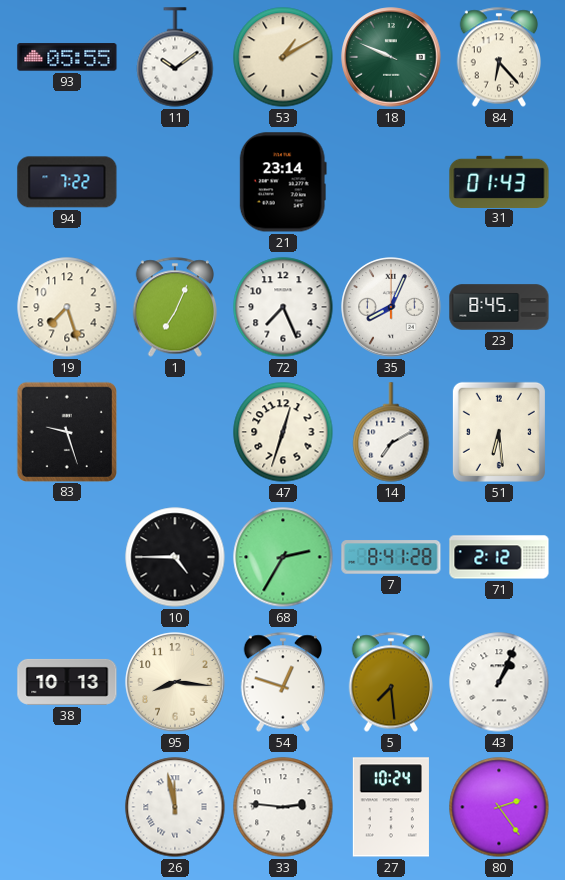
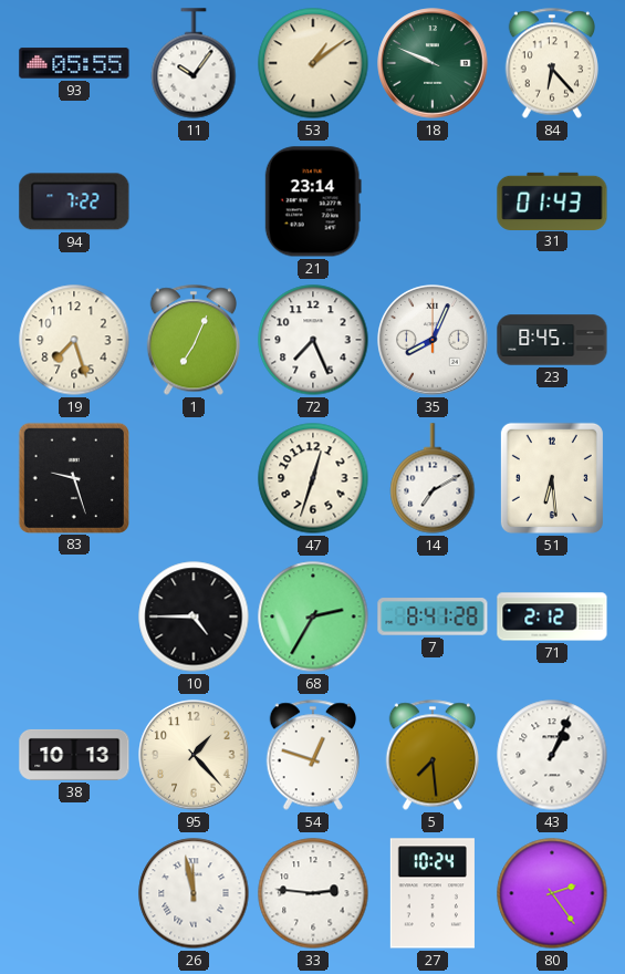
11: 10:09 -> 10:06
53: 1:10 -> 1:09
95: 8:16 -> 1:23
